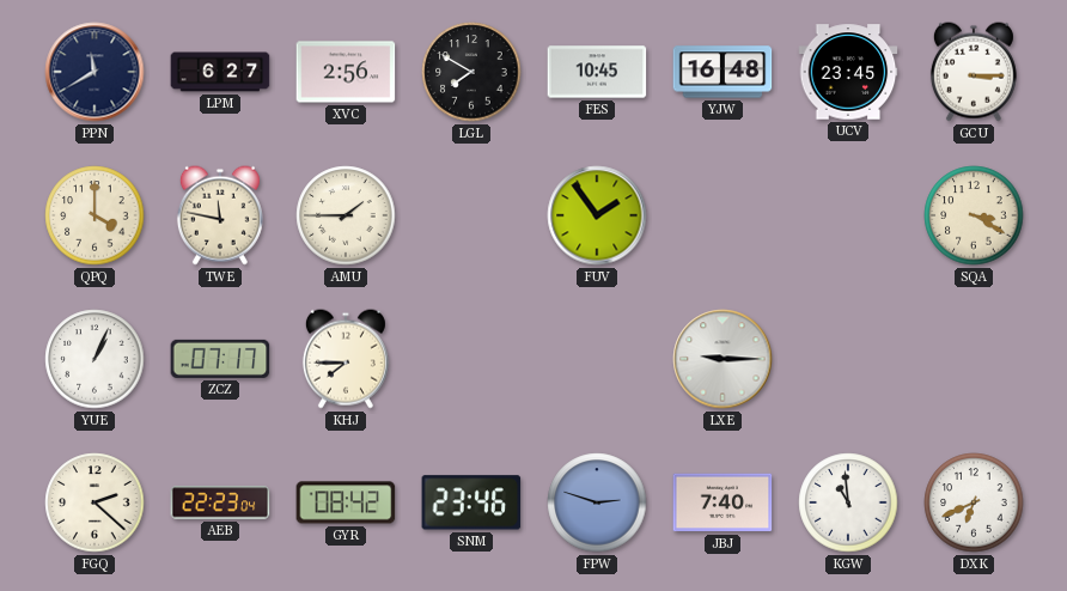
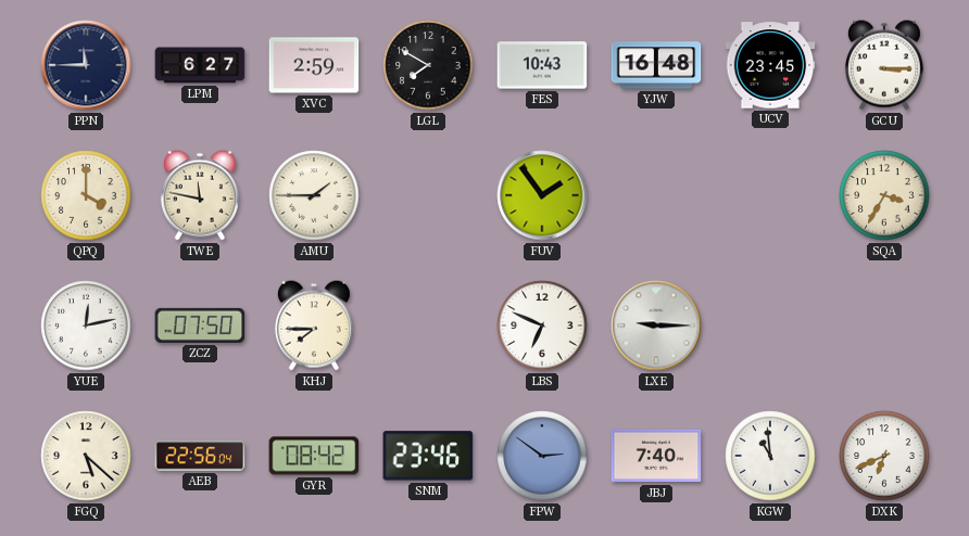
PPN: 11:40 -> 11:45
XVC: 2:56 -> 2:59
FES: 10:45 -> 10:43
SQA: 3:20 -> 3:35
YUE: 1:04 -> 12:13
ZCZ: 07:17 -> 07:50
LBS: none -> 6:49
FGQ: 2:22 -> 5:22
AEB: 22:23 -> 22:56
FPW: 2:48 -> 2:51
